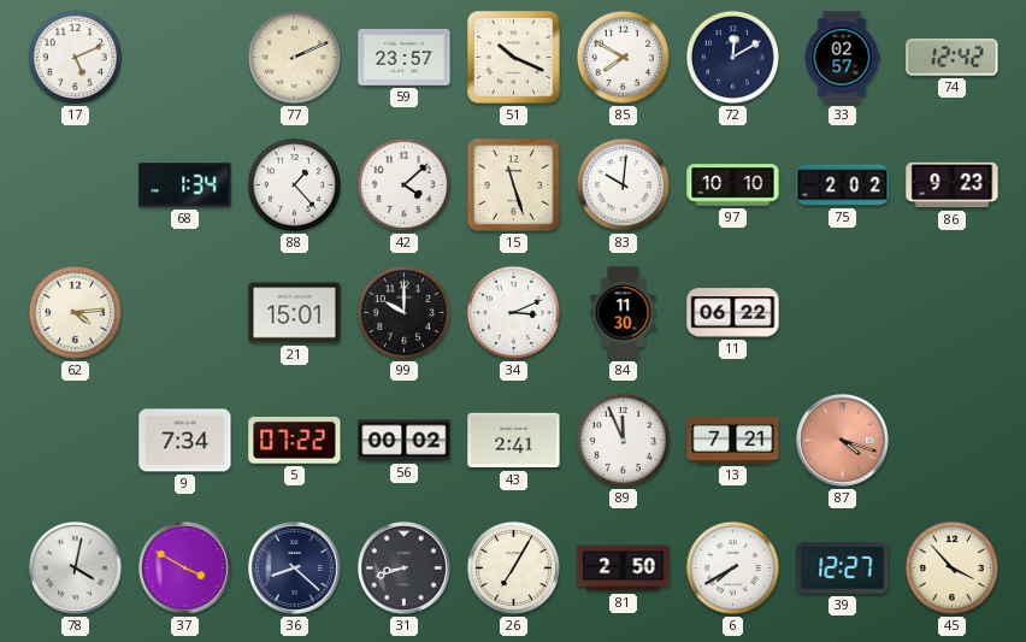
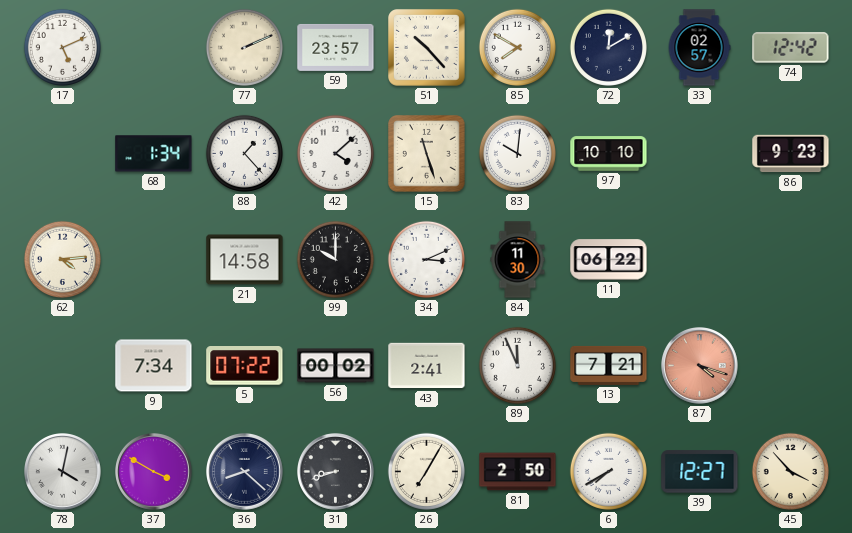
51: 10:19 -> 10:23
75: 2:02 -> none
21: 15:01 -> 14:58
